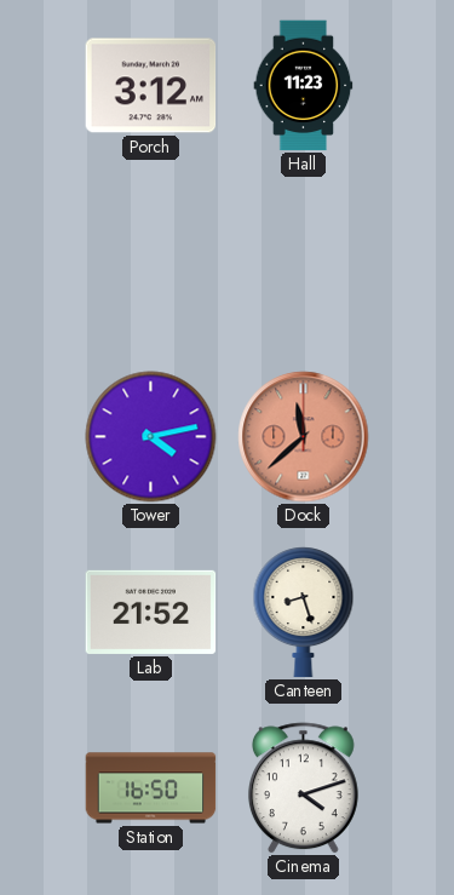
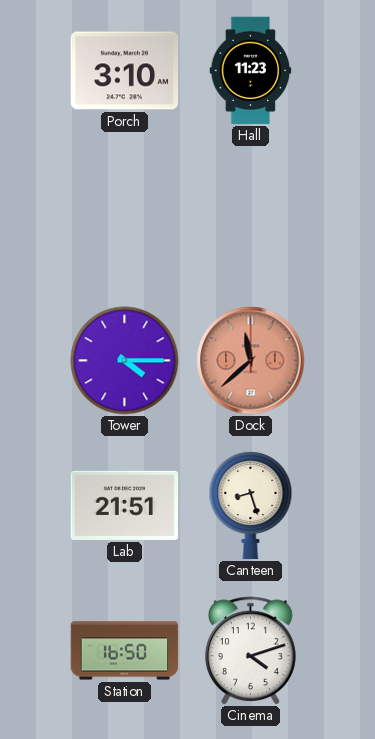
Porch: 3:12 -> 3:10
Tower: 4:13 -> 4:15
Lab: 21:52 -> 21:51
